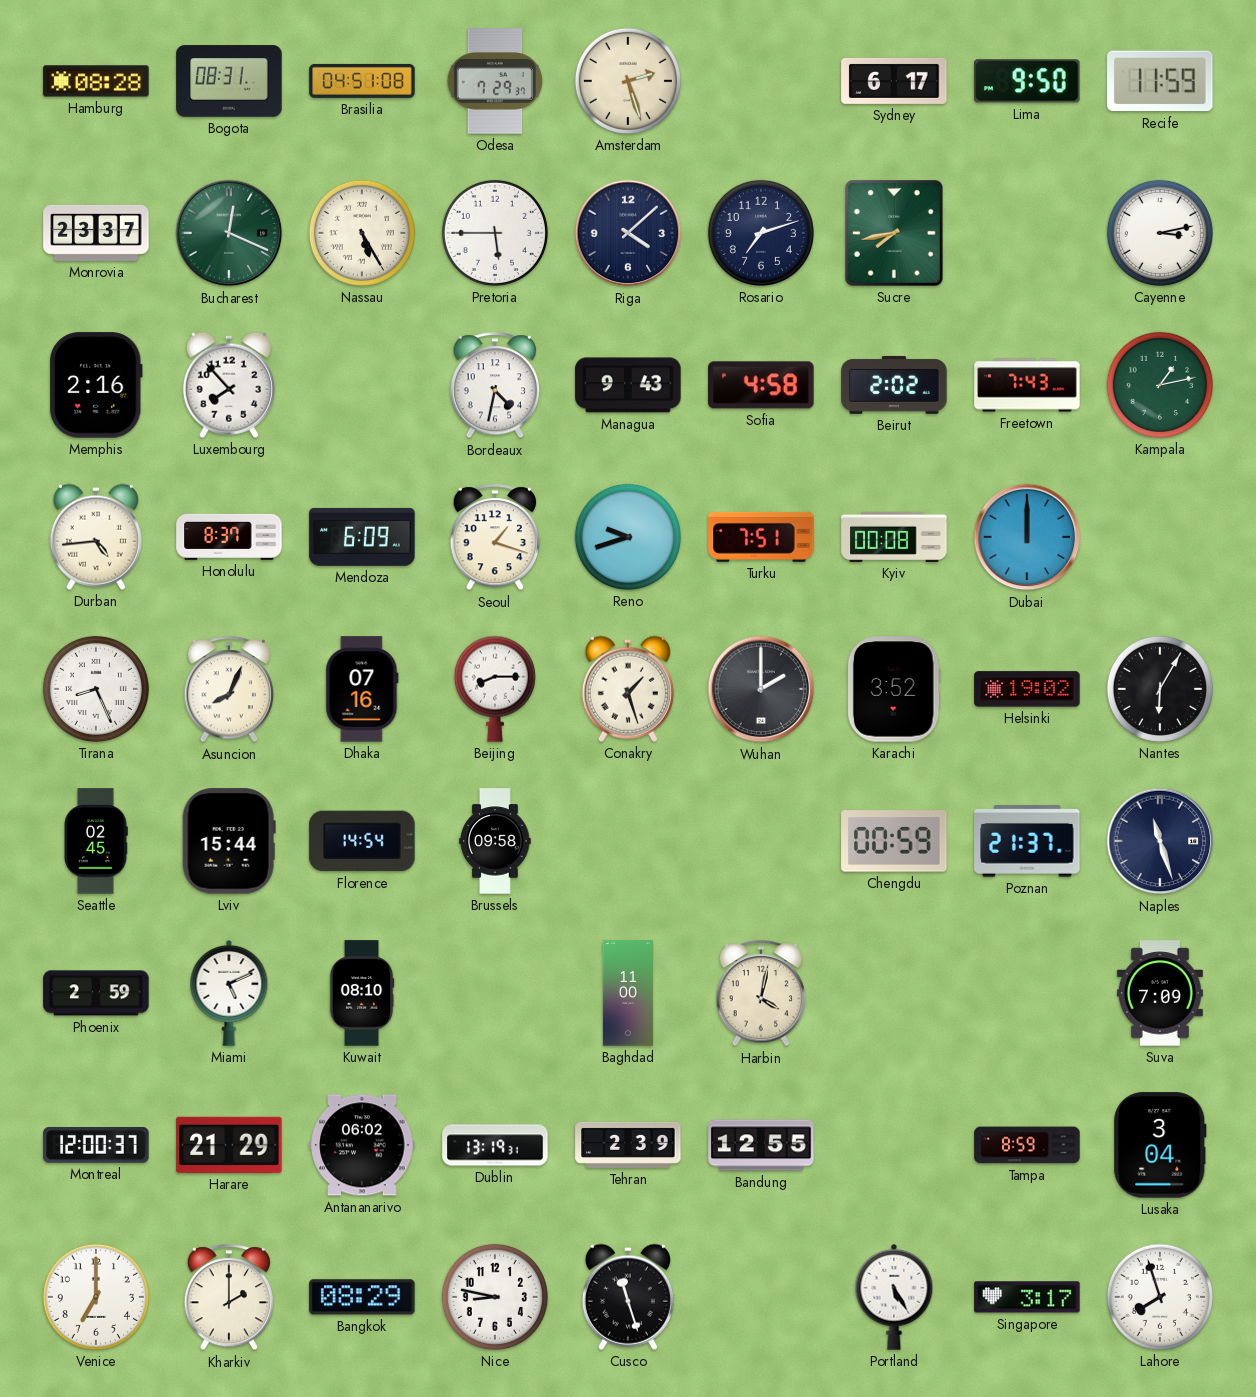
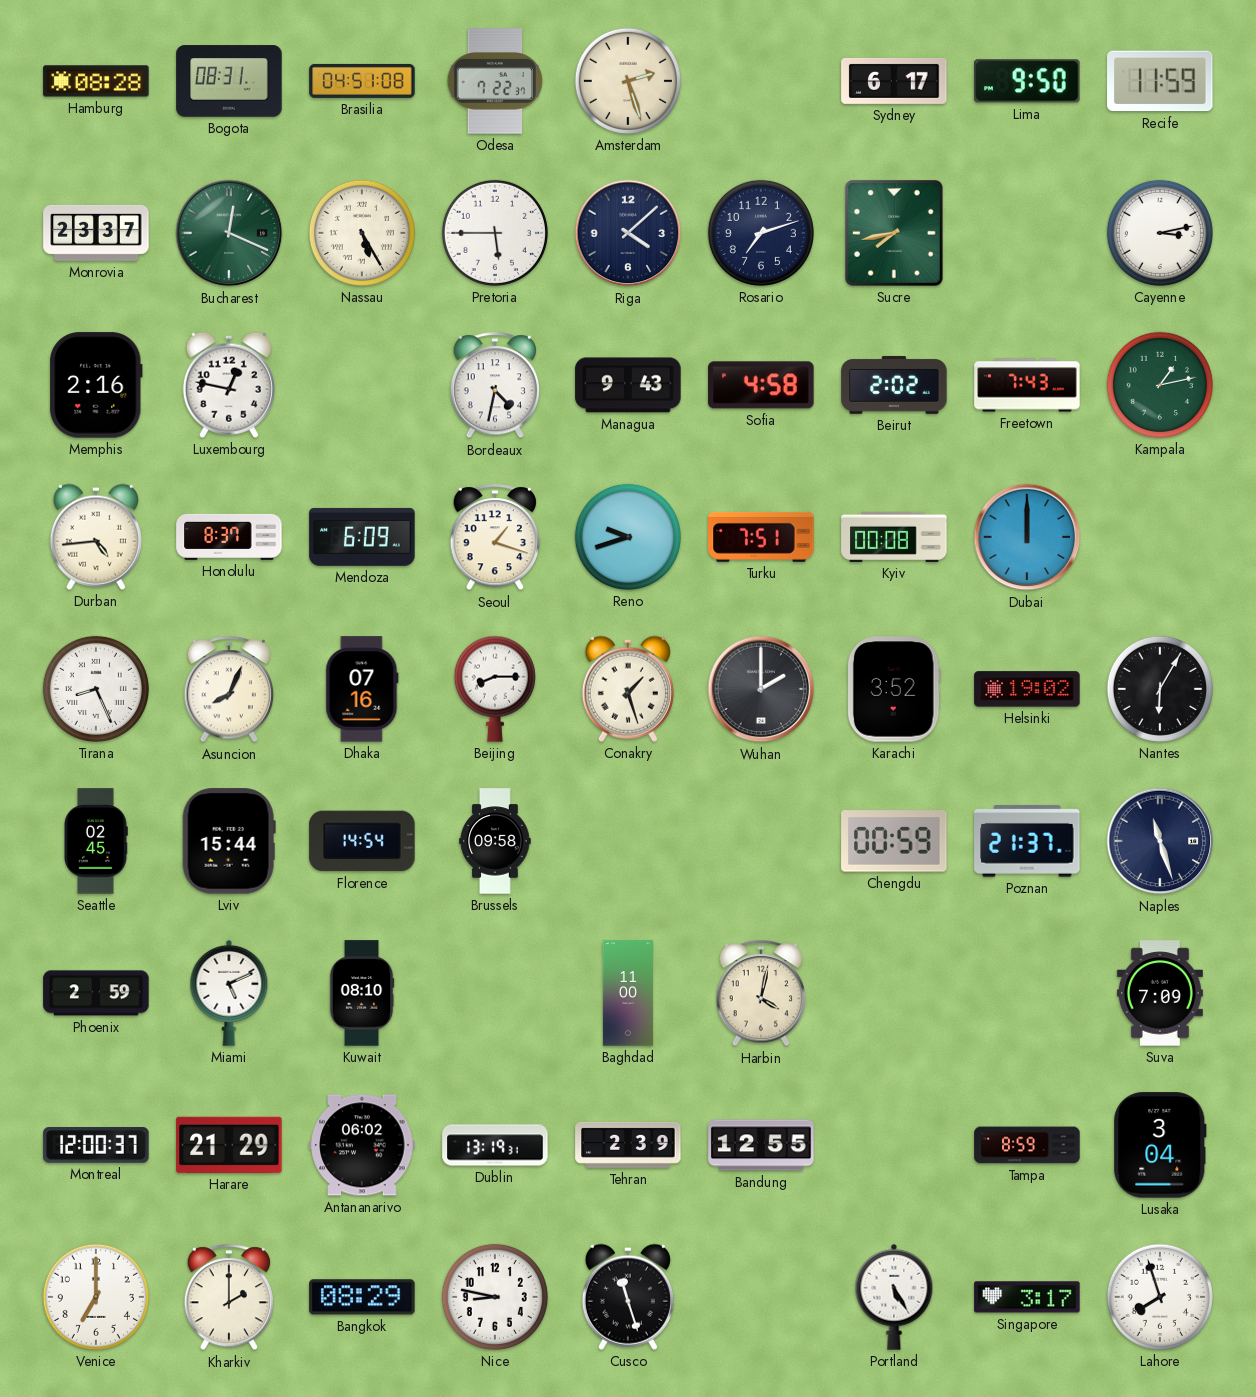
Odesa: 7:29 -> 7:22
Luxembourg: 7:53 -> 12:47
